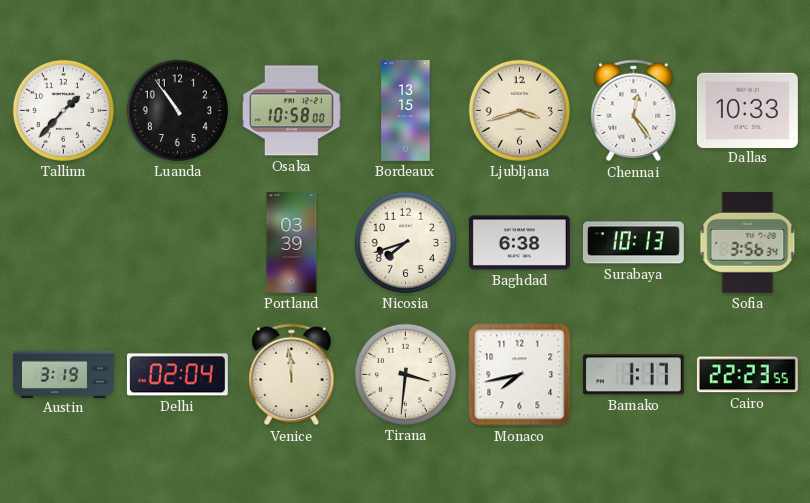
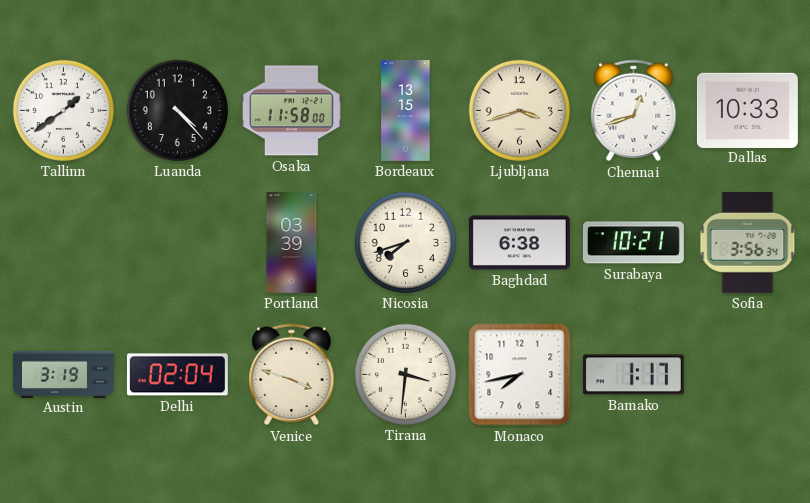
Tallinn: 1:37 -> 1:39
Luanda: 10:54 -> 4:23
Osaka: 10:58 -> 11:58
Chennai: 12:24 -> 12:42
Surabaya: 10:13 -> 10:21
Venice: 11:59 -> 3:48
Cairo: 22:23 -> none
